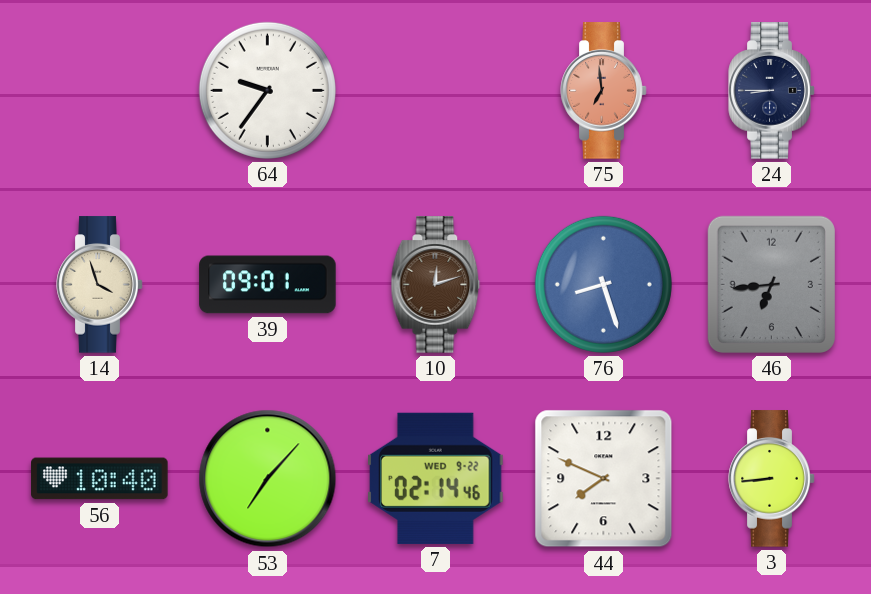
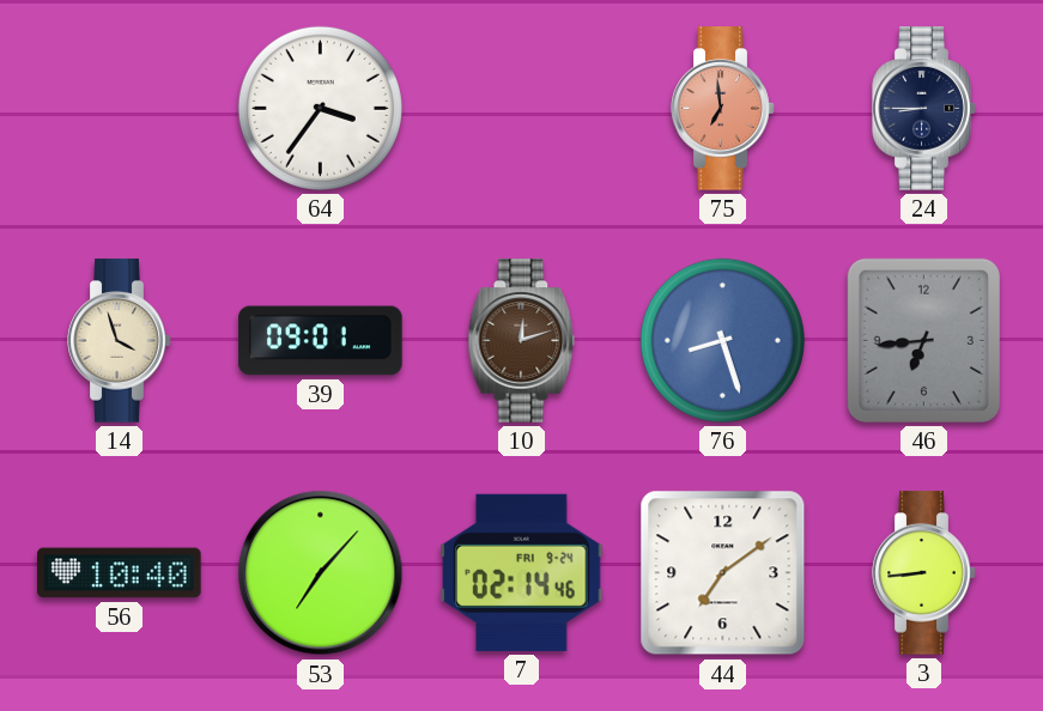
64: 9:36 -> 3:36
7 date: WED 9-22 -> FRI 9-24
44: 7:49 -> 7:09
